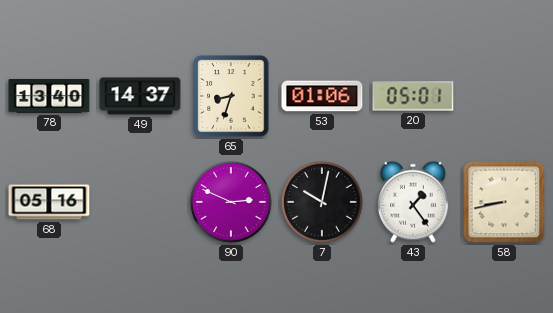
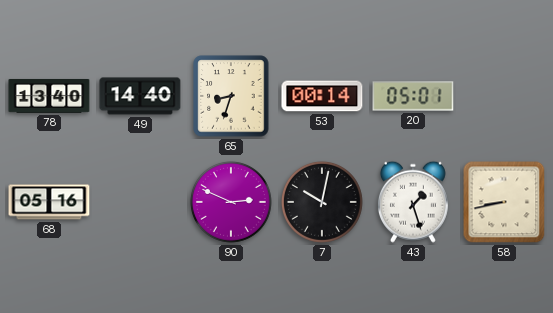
49: 14:37 -> 14:40
53: 01:06 -> 00:14
43: 1:24 -> 1:27
